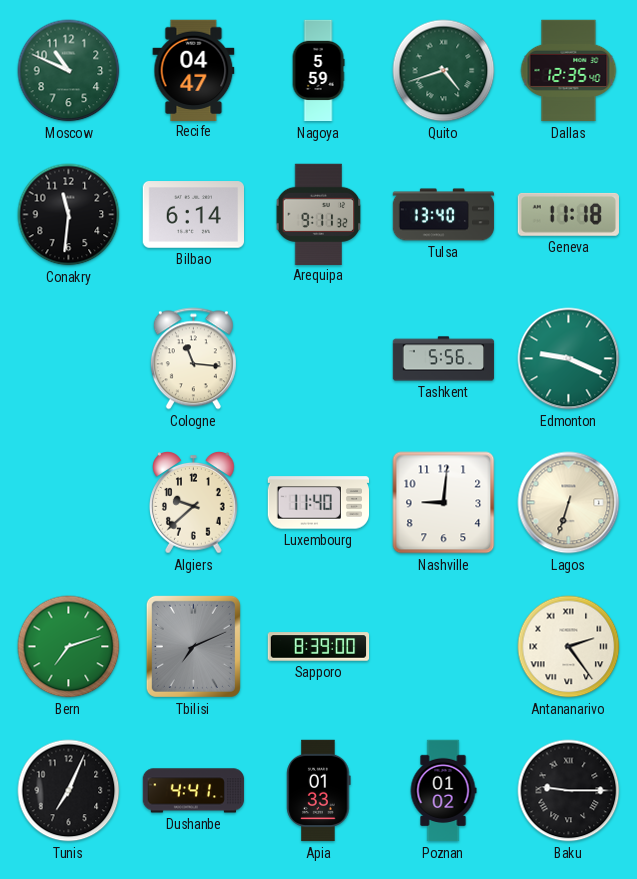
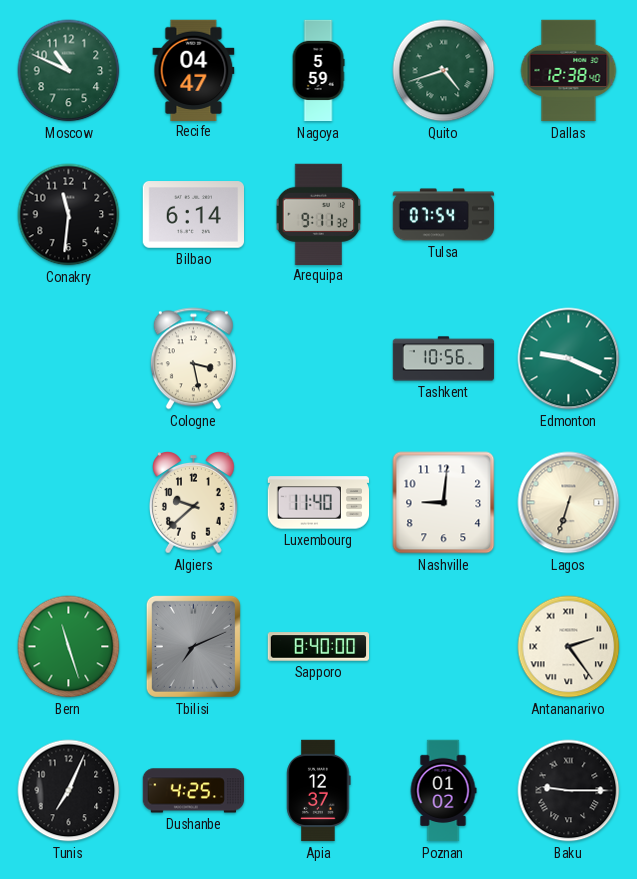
Dallas: 12:35 -> 12:38
Tulsa: 13:40 -> 07:54
Geneva: 11:18 -> none
Cologne: 11:16 -> 3:28
Tashkent: 5:56 -> 10:56
Bern: 7:12 -> 11:27
Sapporo: 8:39 -> 8:40
Dushanbe: 4:41 -> 4:25
Apia: 01:33 -> 12:37
